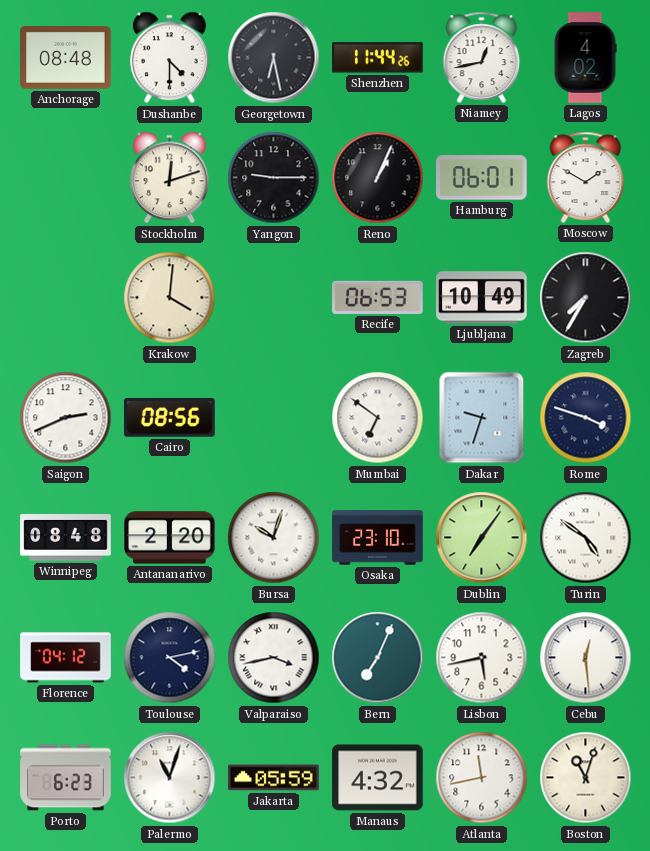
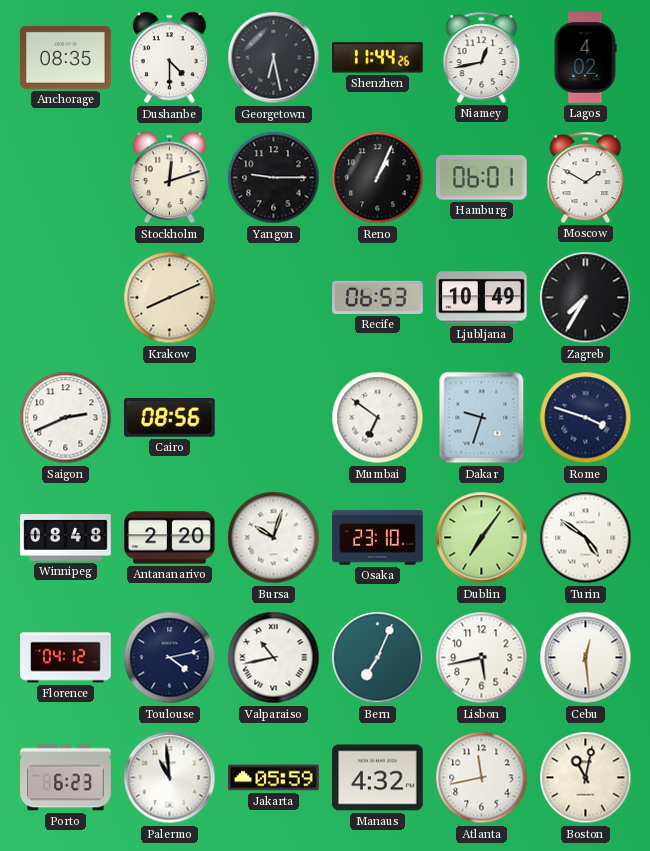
Anchorage: 08:48 -> 08:35
Krakow: 4:01 -> 8:11
Valparaiso: 3:43 -> 10:43
Palermo: 11:03 -> 10:59
Boston: 11:03 -> 11:02
